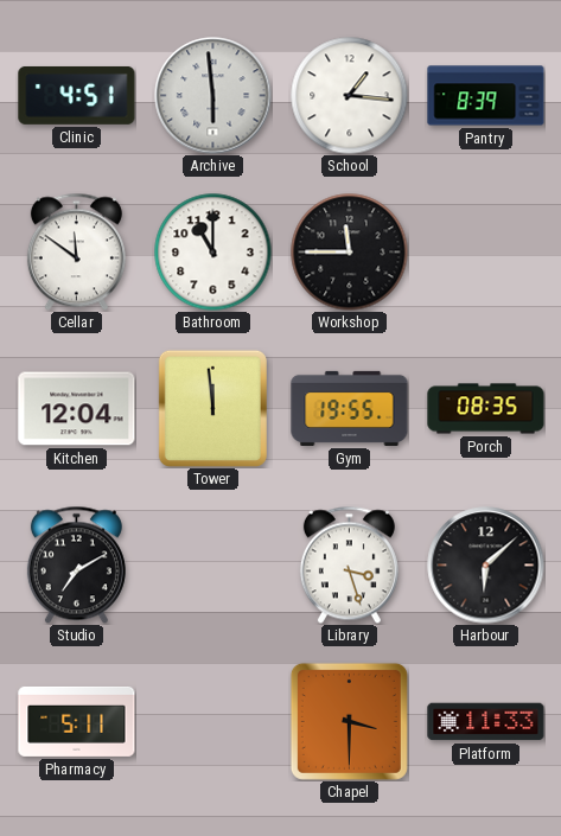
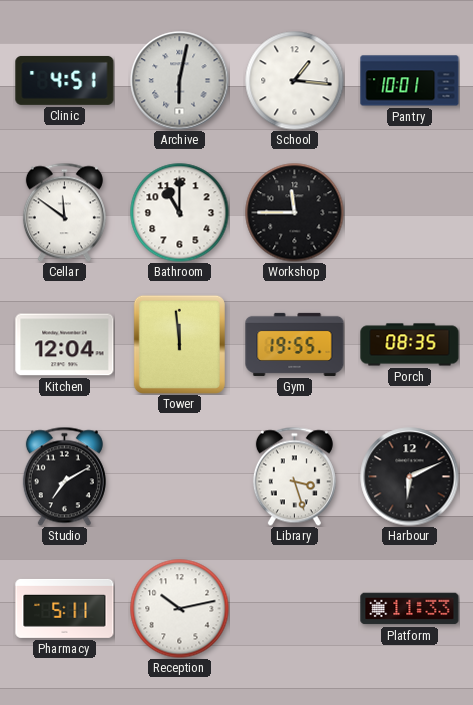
Archive: 5:59 -> 6:02
Pantry: 8:39 -> 10:01
Harbour: 6:08 -> 6:11
Reception: none -> 10:13
Chapel: 3:30 -> none
